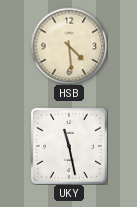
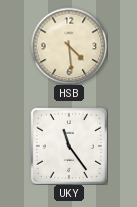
UKY: 11:28 -> 11:24
